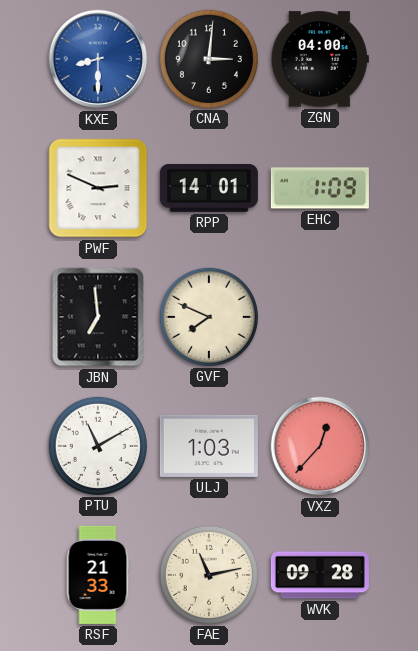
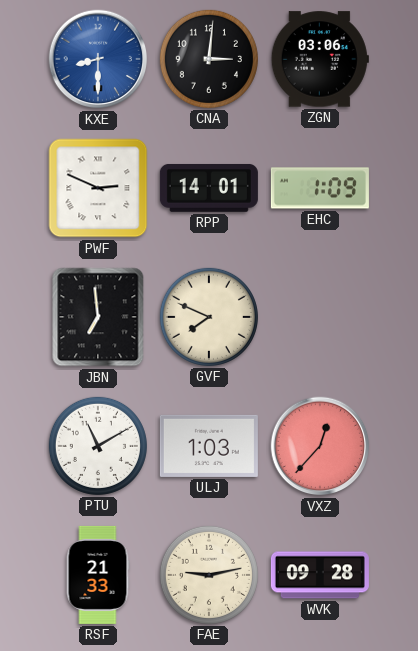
ZGN: 04:00 -> 03:06
FAE: 11:13 -> 9:13
